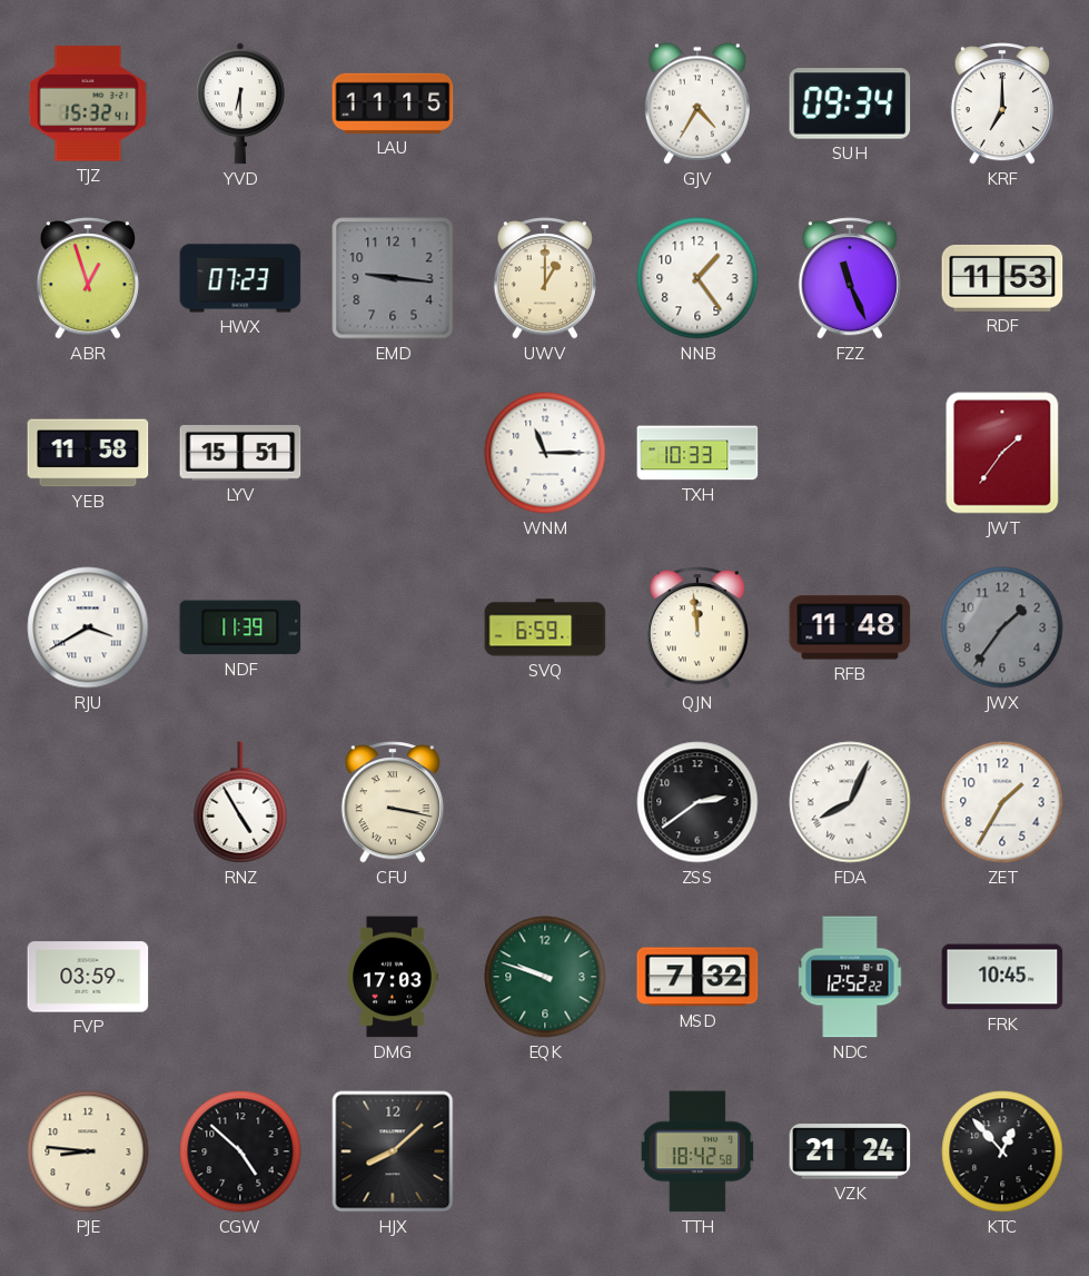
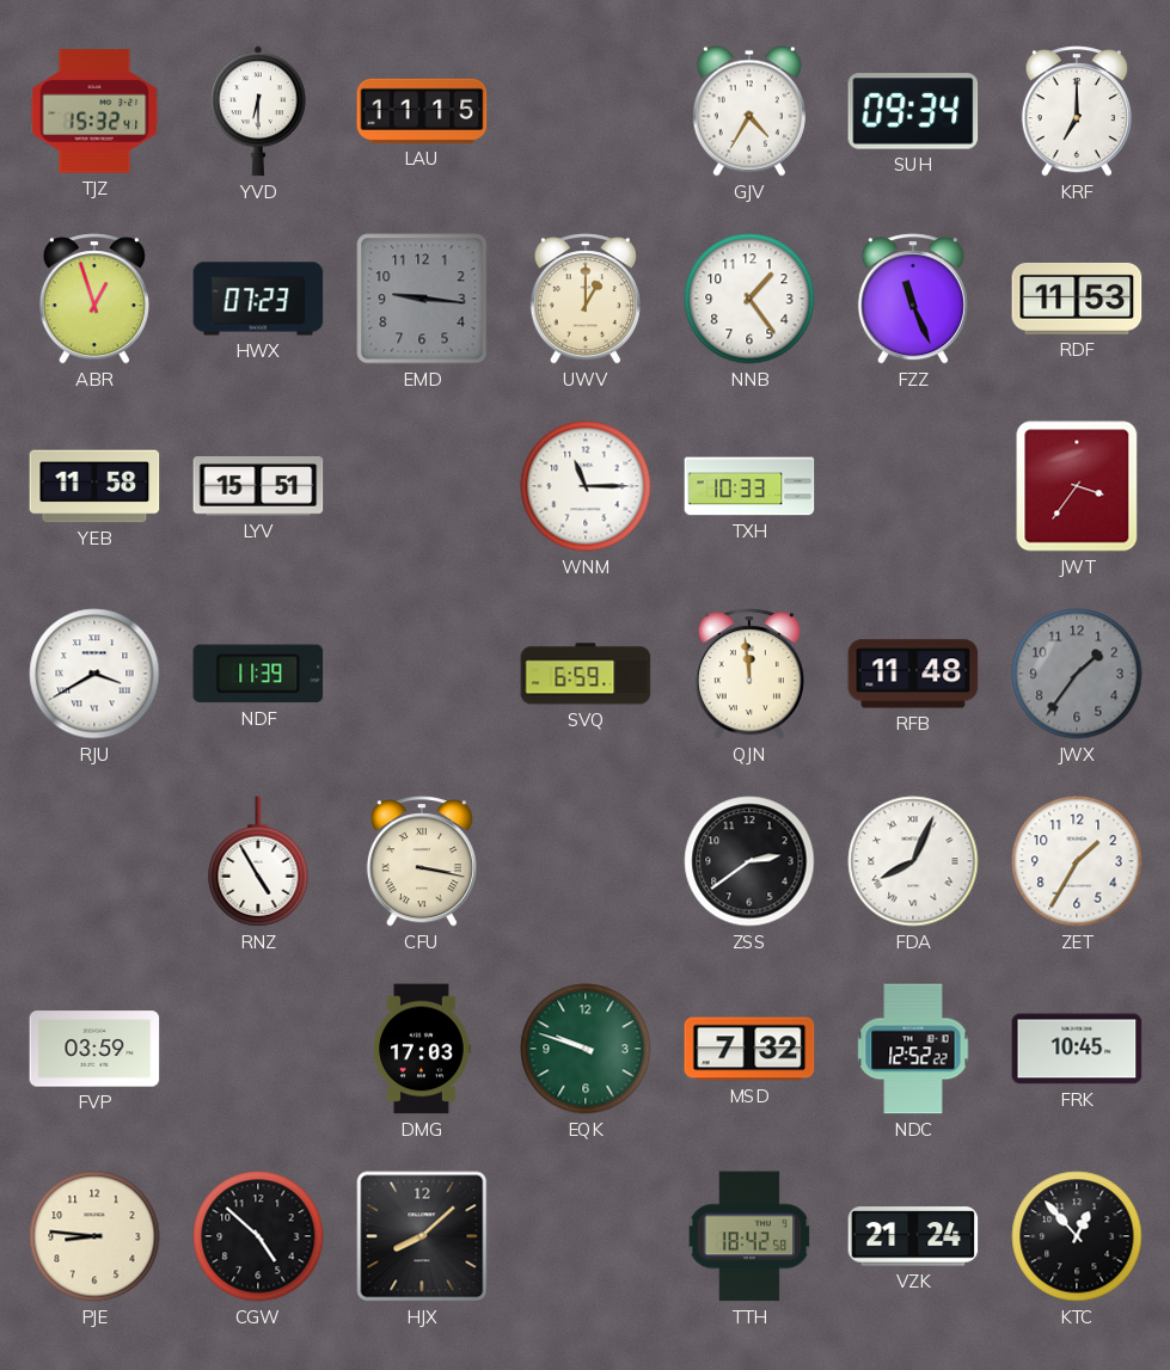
JWT: 1:36 -> 3:36
